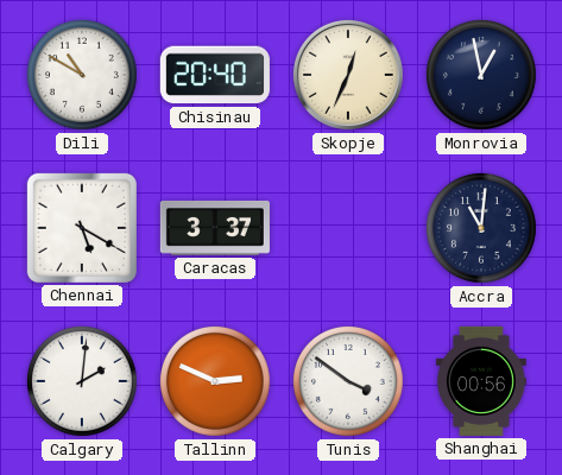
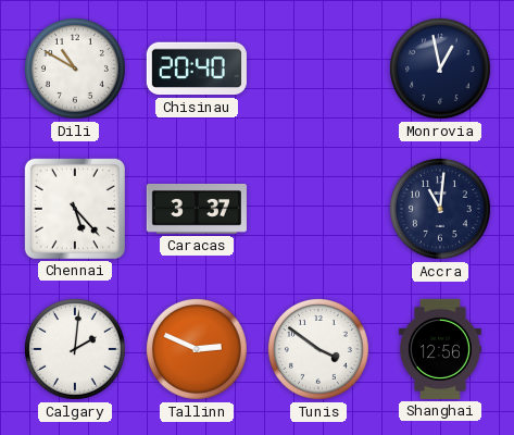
Skopje: 12:34 -> none
Chennai: 5:20 -> 5:23
Shanghai: 00:56 -> 12:56
